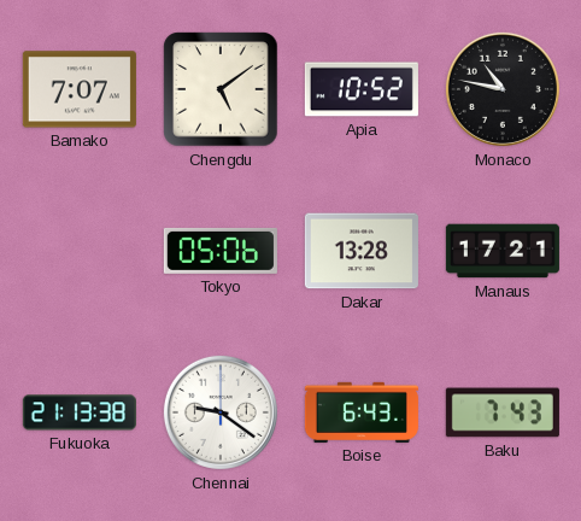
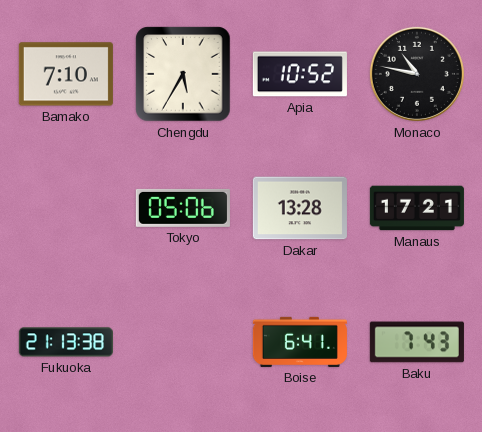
Bamako: 7:07 -> 7:10
Chengdu: 5:09 -> 5:35
Chennai: 9:21 -> none
Boise: 6:43 -> 6:41
